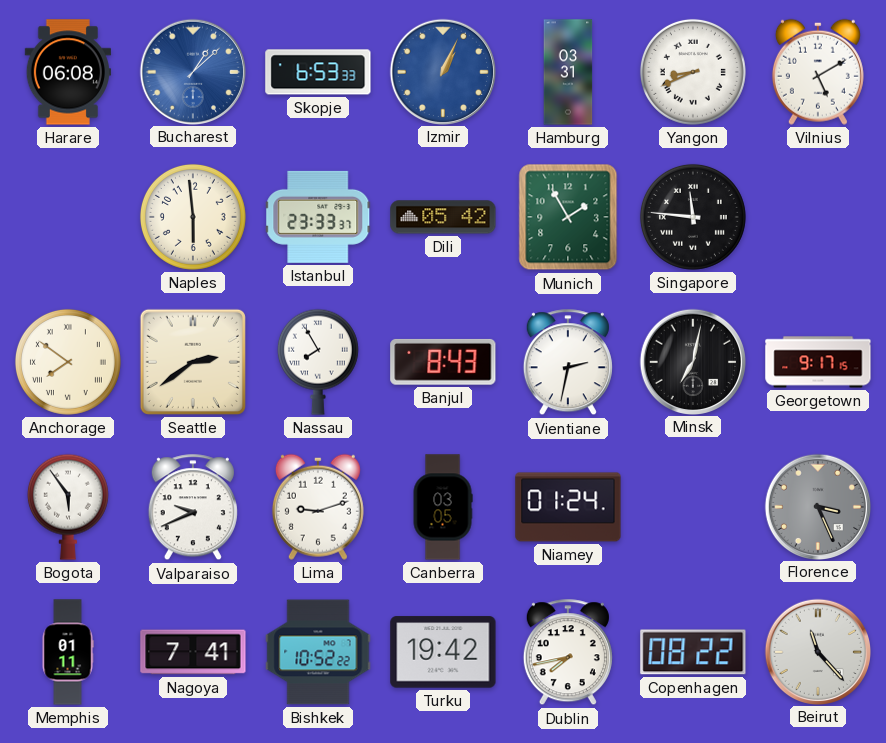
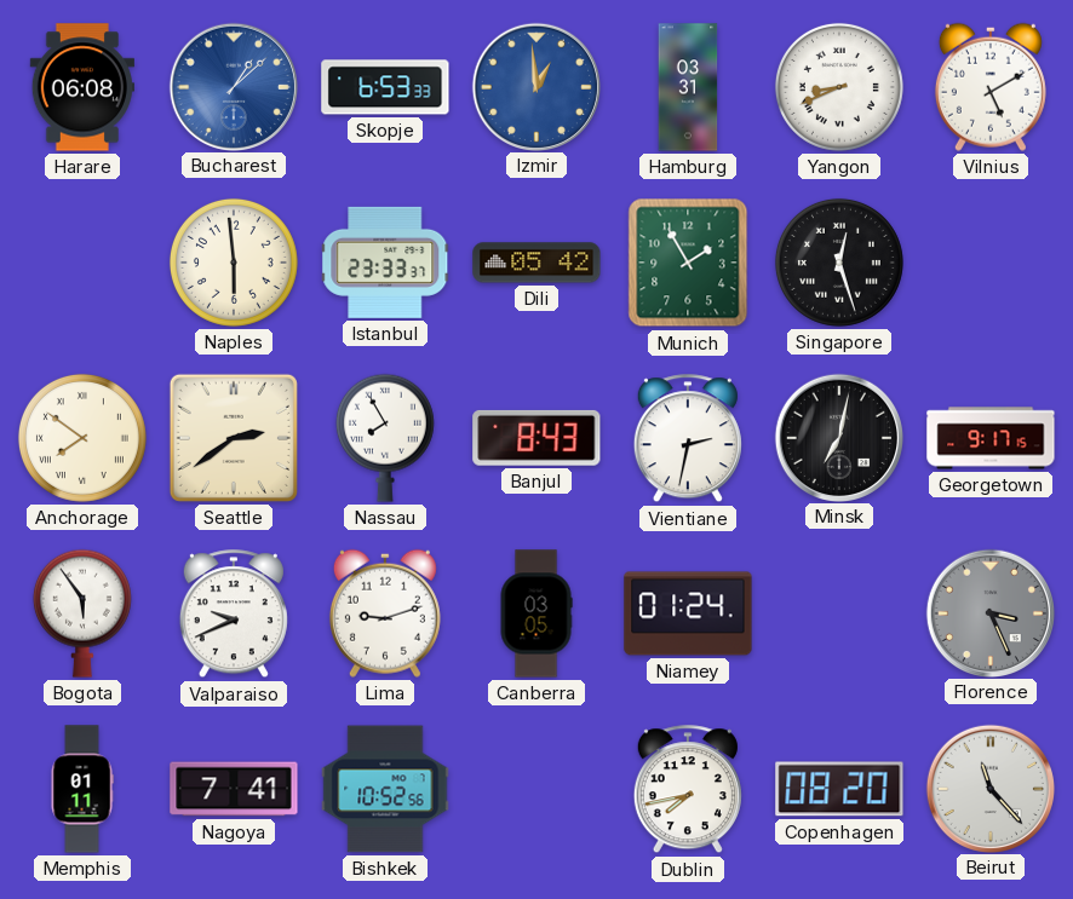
Izmir: 1:04 -> 12:59
Singapore: 11:46 -> 12:27
Bishkek: 10:52:22 -> 10:52:56
Turku: 19:42 -> none
Copenhagen: 08:22 -> 08:20
